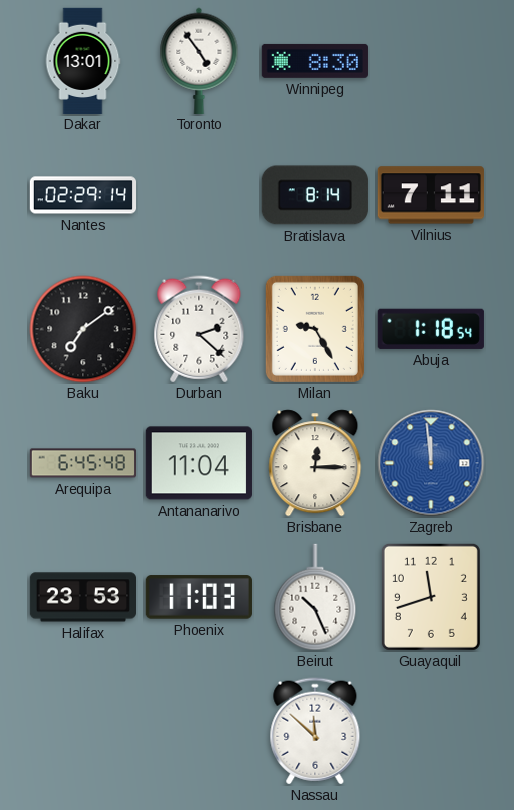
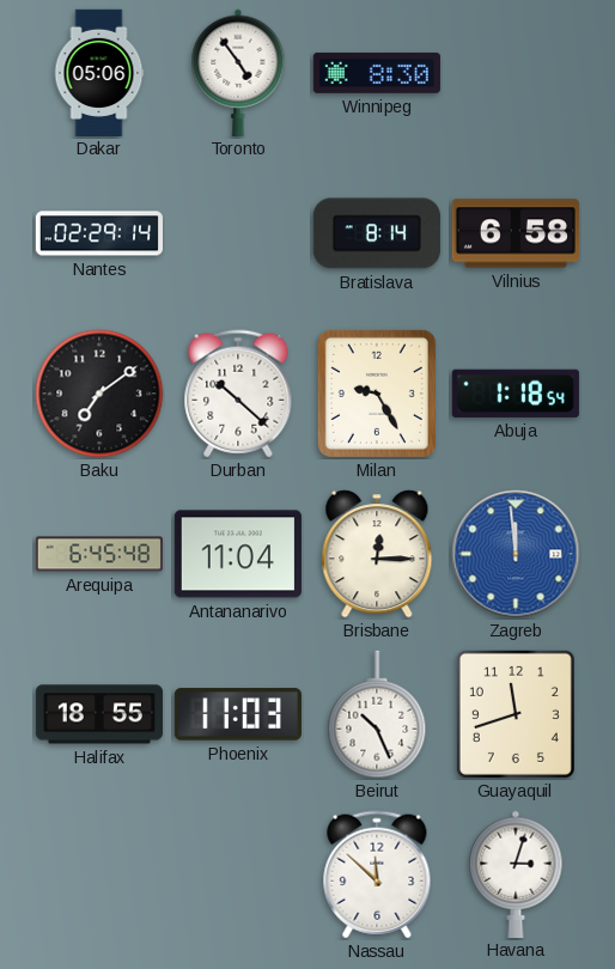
Dakar: 13:01 -> 05:06
Vilnius: 7:11 -> 6:58
Durban: 2:22 -> 10:22
Halifax: 23:53 -> 18:55
Havana: none -> 3:03
